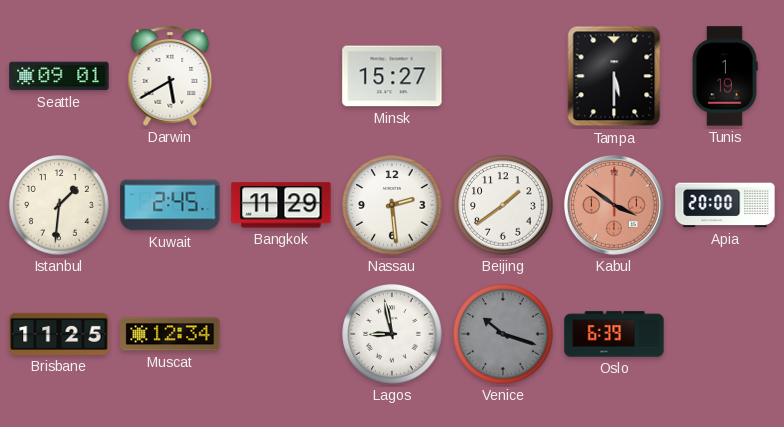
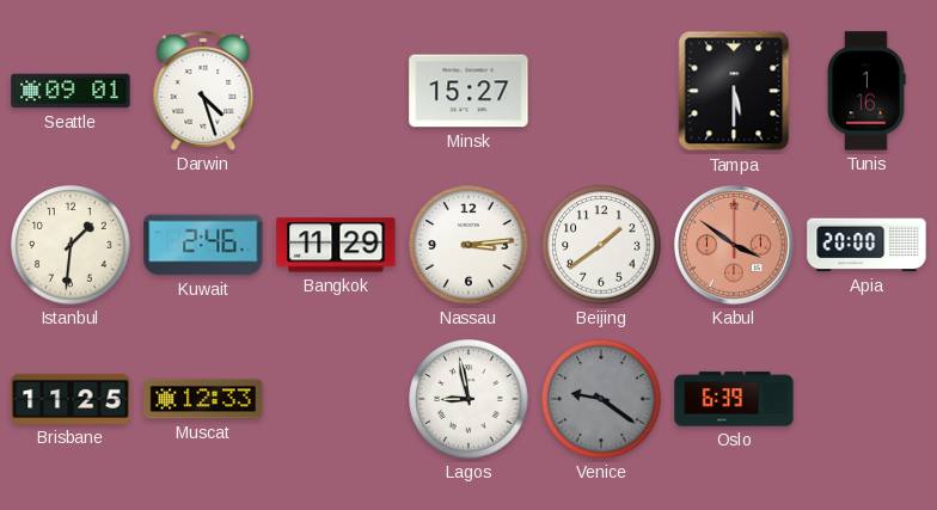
Darwin: 5:40 -> 4:27
Tunis: 1:19 -> 1:16
Kuwait: 2:45 -> 2:46
Nassau: 2:29 -> 3:14
Muscat: 12:34 -> 12:33
Venice: 10:18 -> 9:21
